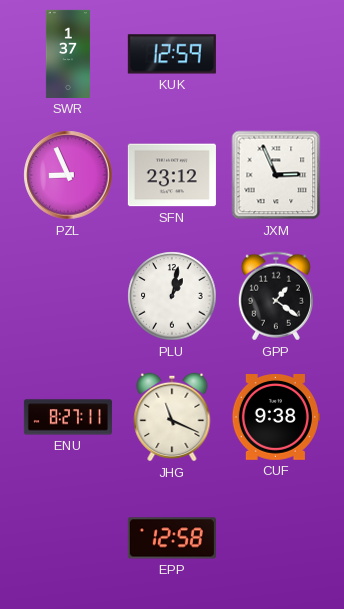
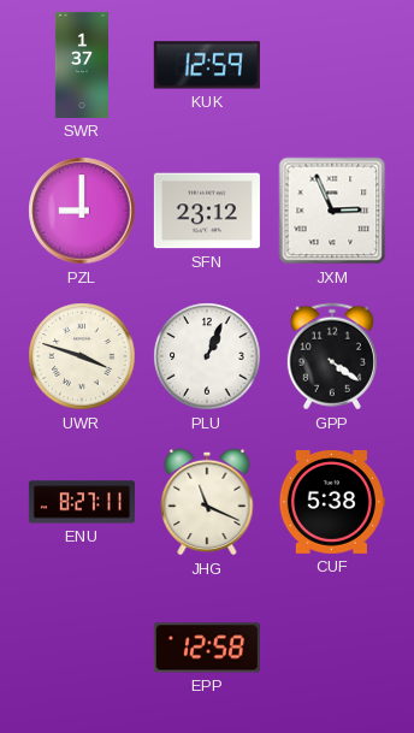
PZL: 8:56 -> 9:00
UWR: none -> 3:48
PLU: 1:02 -> 1:04
GPP: 1:21 -> 4:21
CUF: 9:38 -> 5:38
